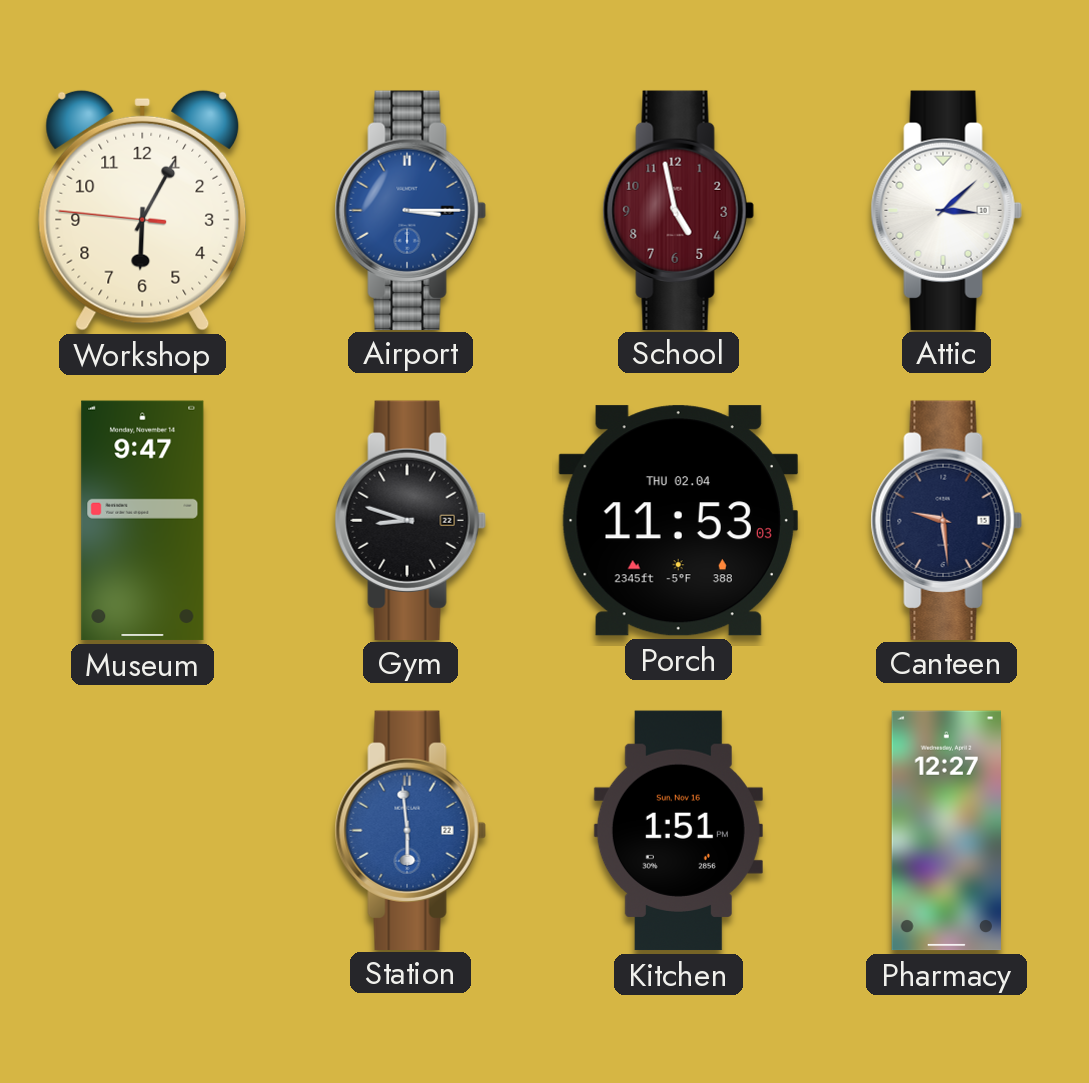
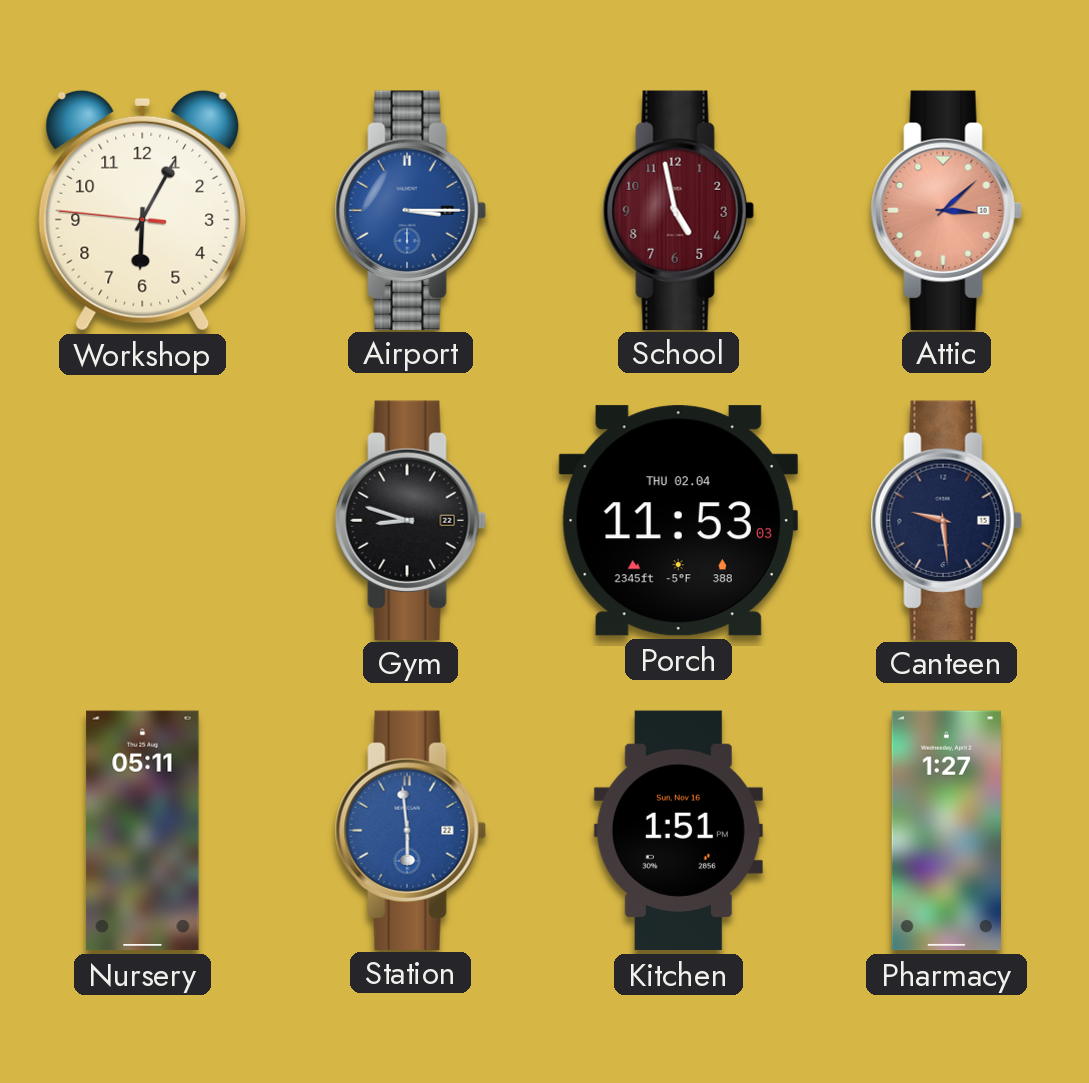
Attic dial: white -> salmon
Museum: 9:47 -> none
Nursery: none -> 05:11
Pharmacy: 12:27 -> 1:27
